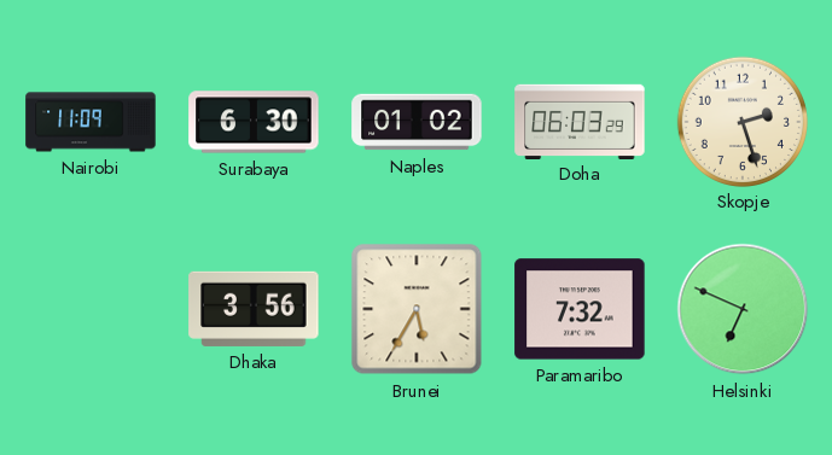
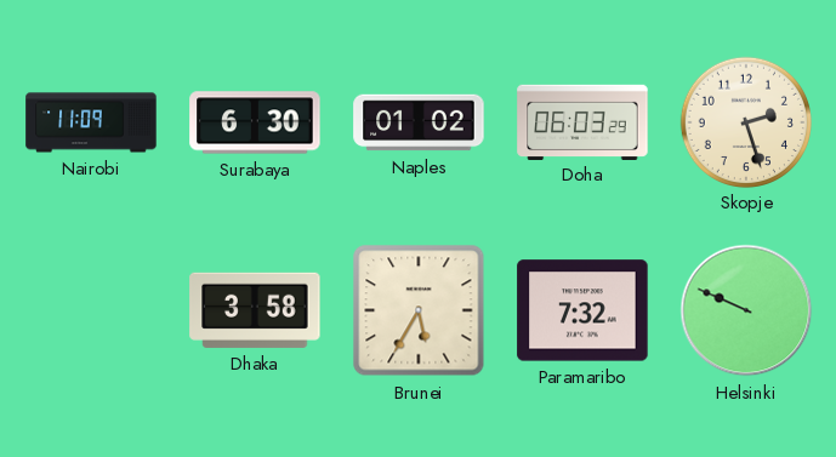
Dhaka: 3:56 -> 3:58
Helsinki: 6:49 -> 9:49
